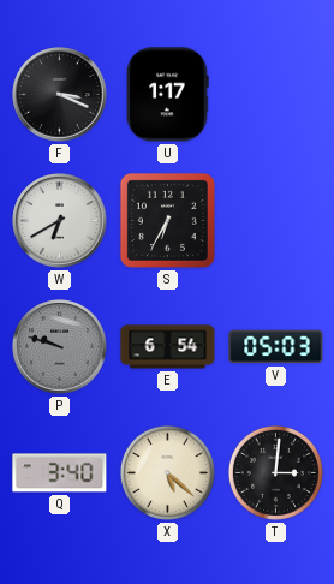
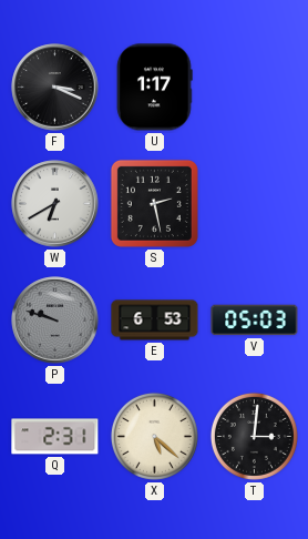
S: 6:35 -> 2:28
E: 6:54 -> 6:53
Q: 3:40 -> 2:31
